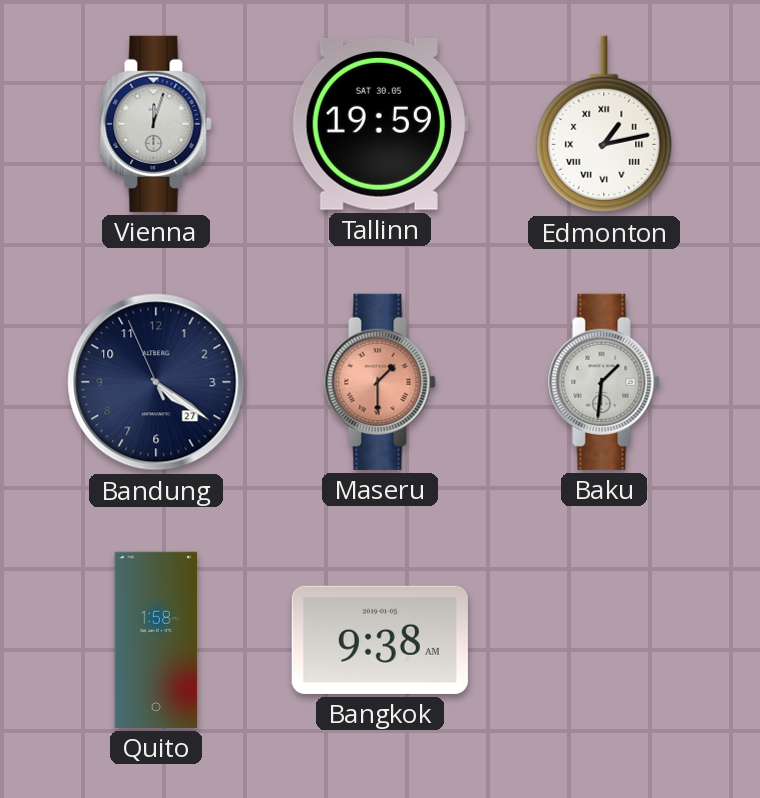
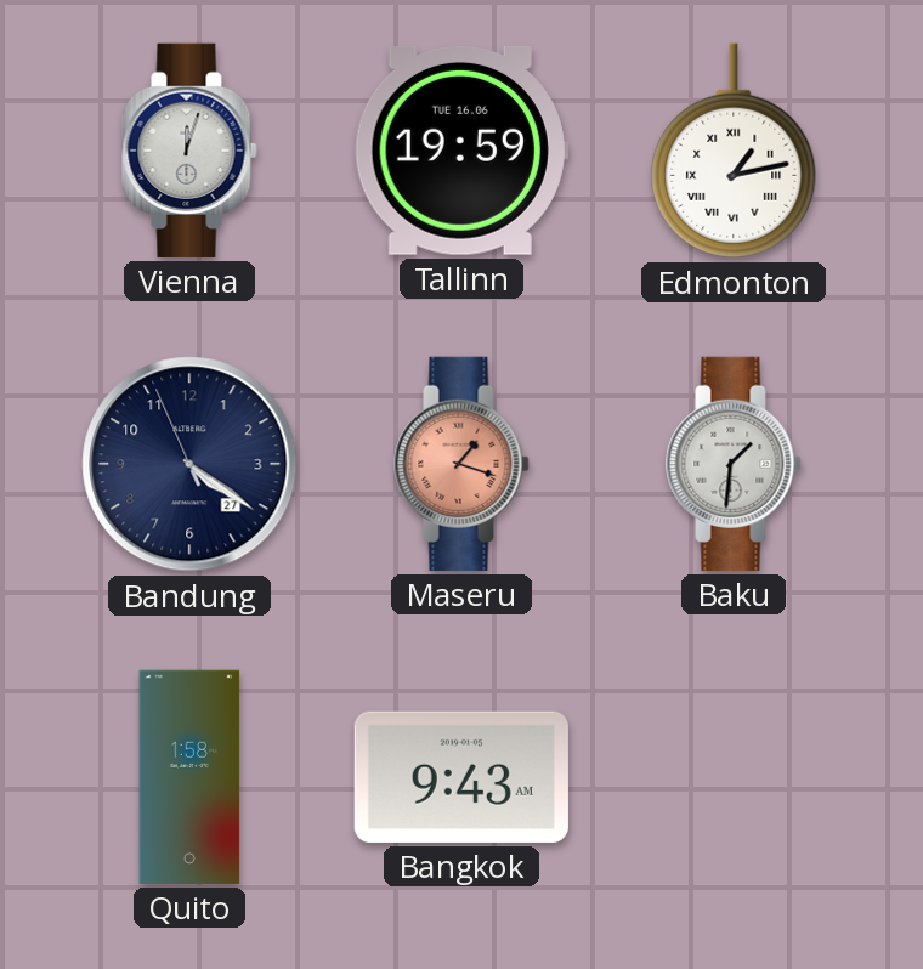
Tallinn date: SAT 30.05 -> TUE 16.06
Maseru: 1:30 -> 1:18
Bangkok: 9:38 -> 9:43
